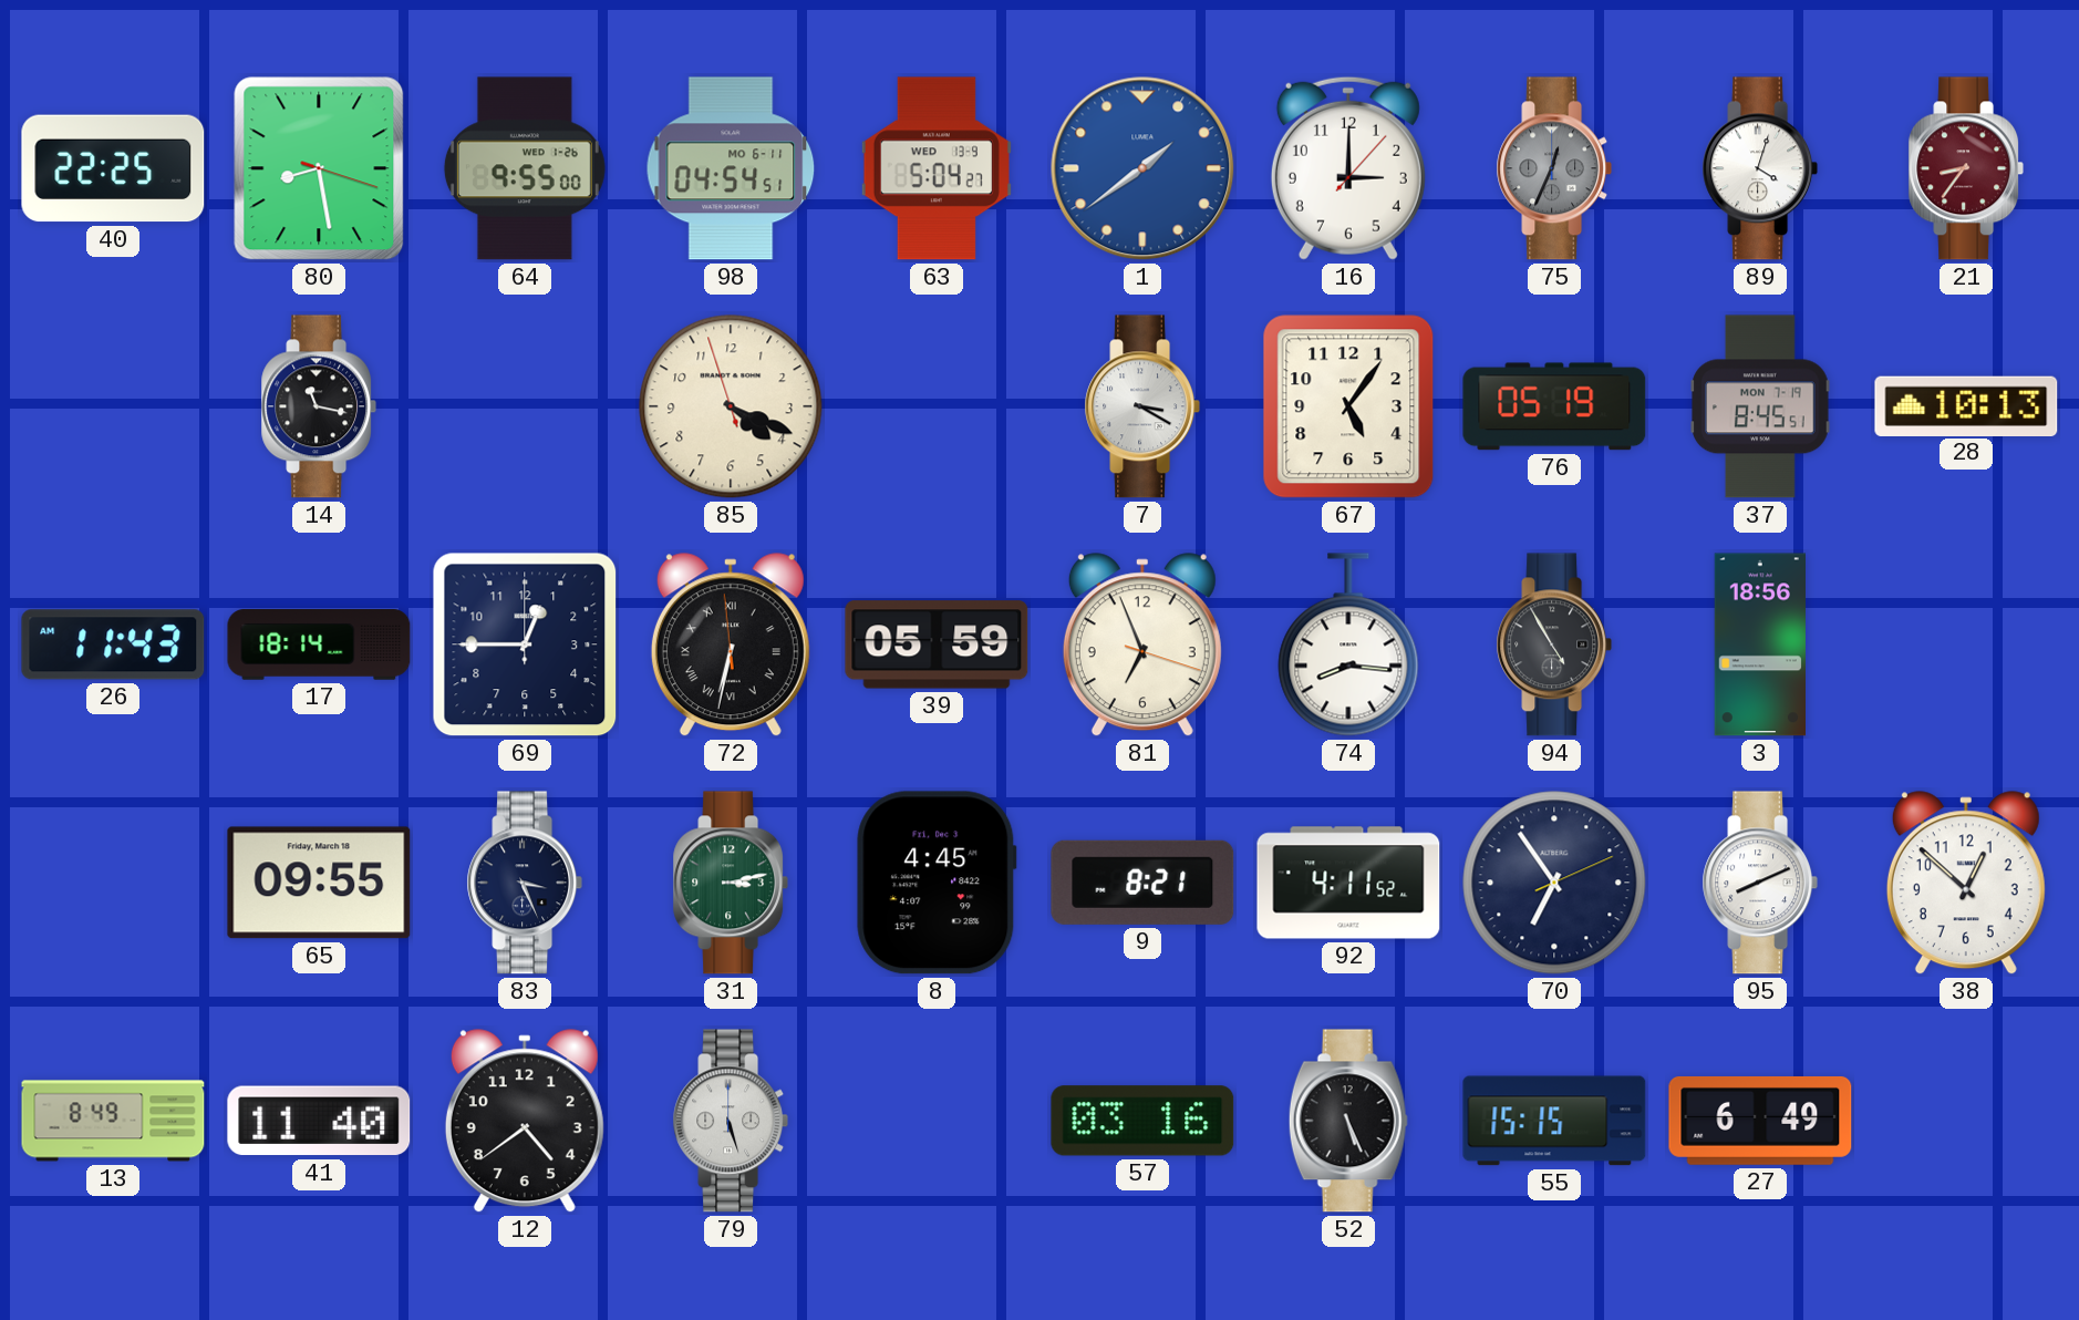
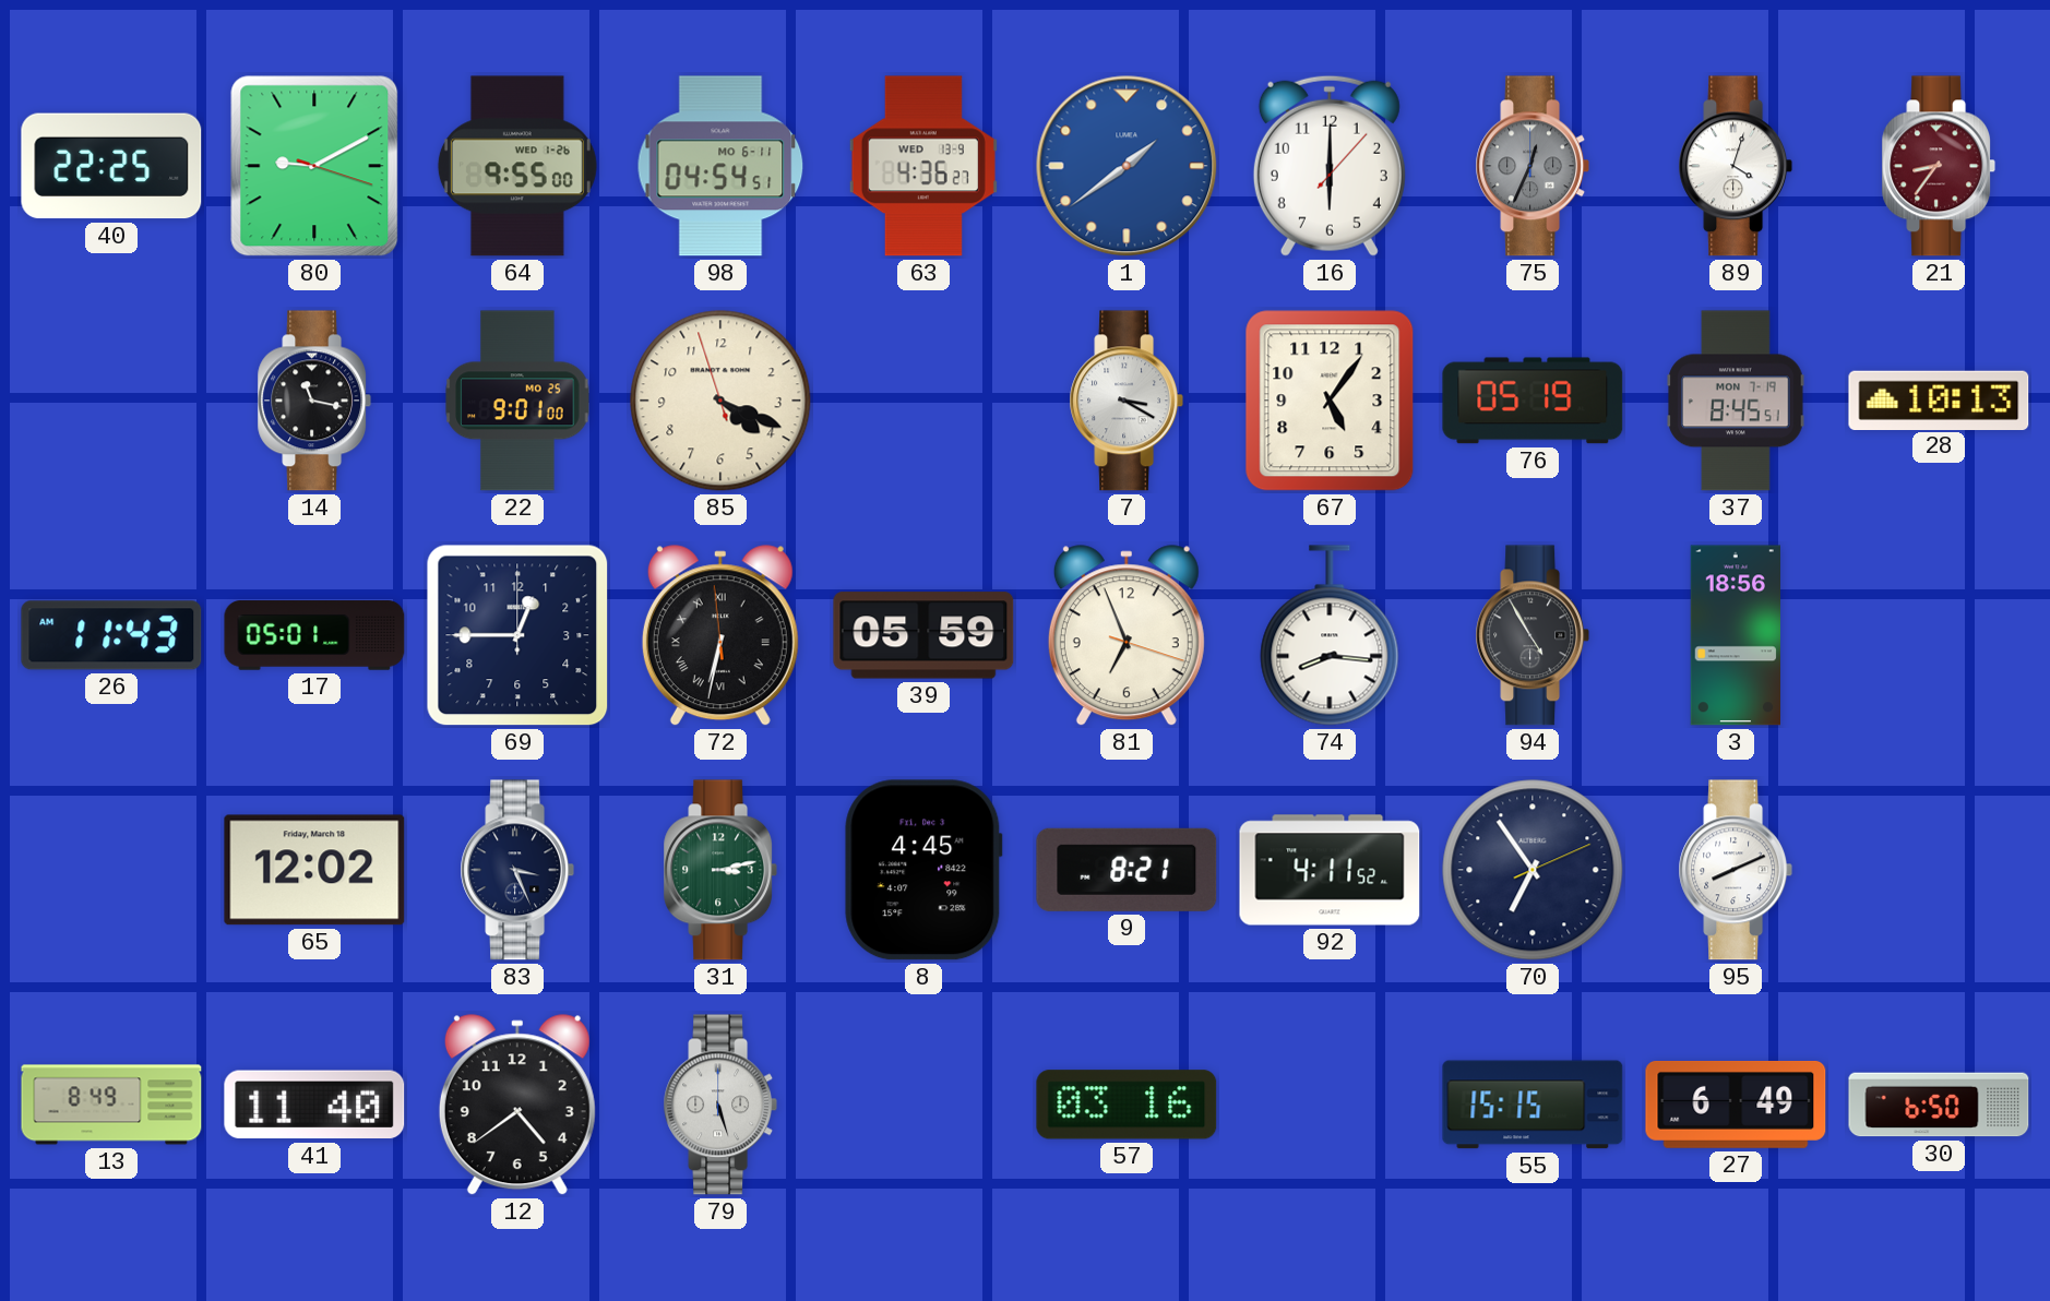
80: 8:28 -> 9:10
63: 5:04 -> 4:36
16: 3:00 -> 6:00
22: none -> 9:01
17: 18:14 -> 05:01
65: 09:55 -> 12:02
38: 12:52 -> none
52: 5:26 -> none
30: none -> 6:50
